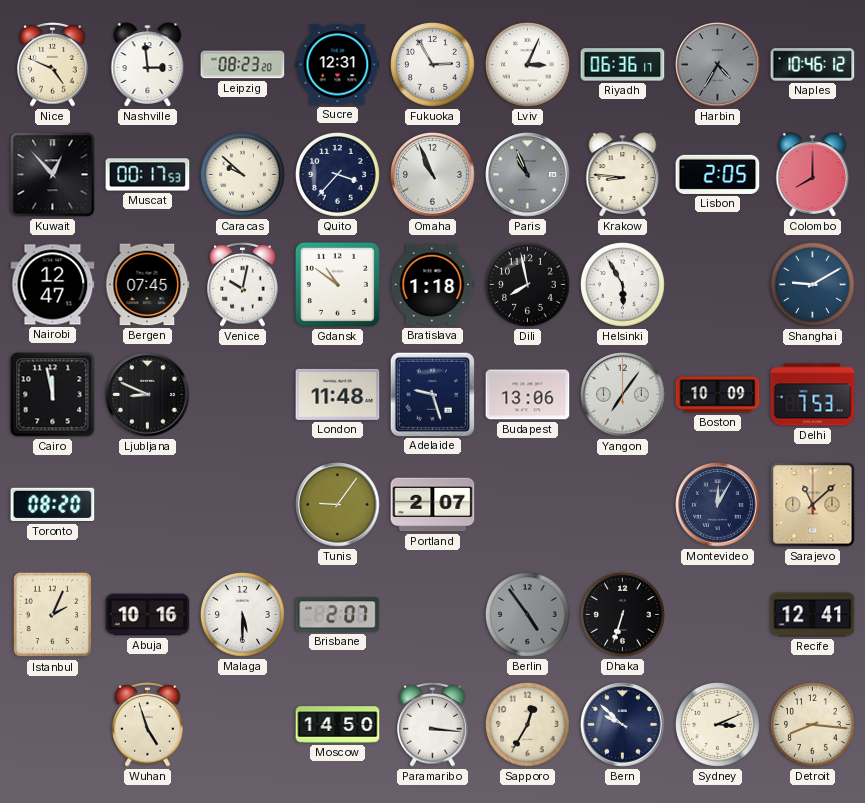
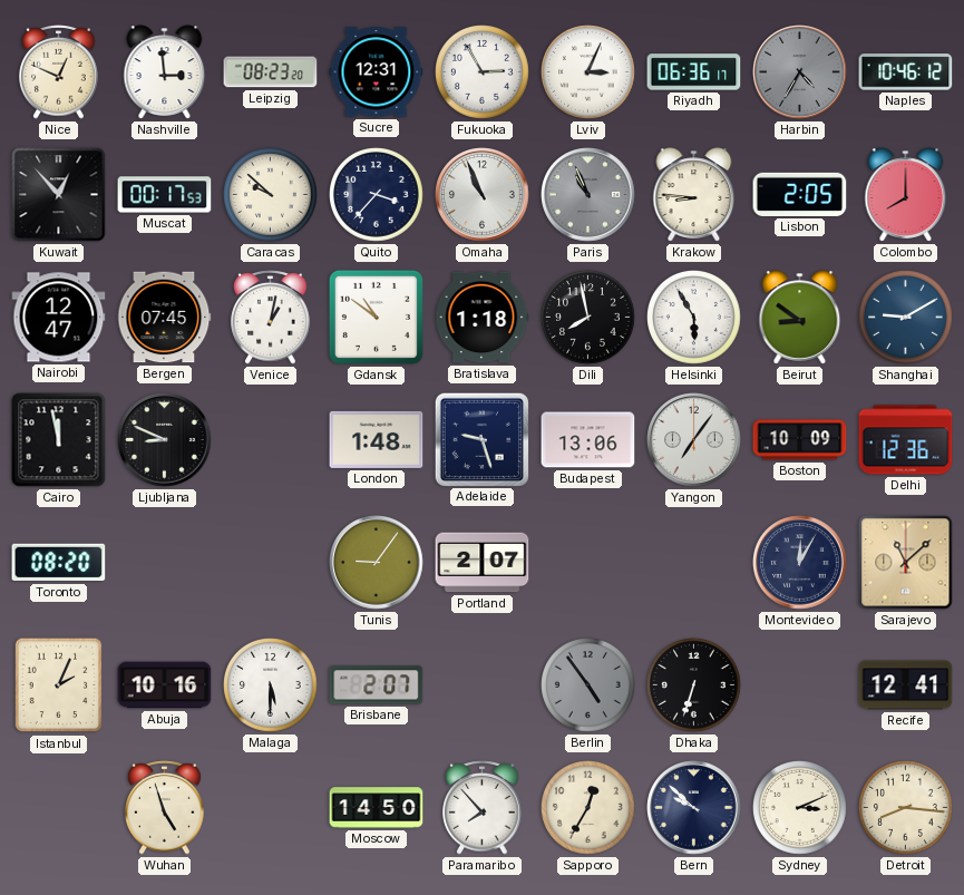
Nice: 4:49 -> 12:49
Venice: 10:02 -> 1:02
Beirut: none -> 8:51
London: 11:48 -> 1:48
Delhi: 7:53 -> 12:36
Paramaribo: 3:16 -> 7:53
